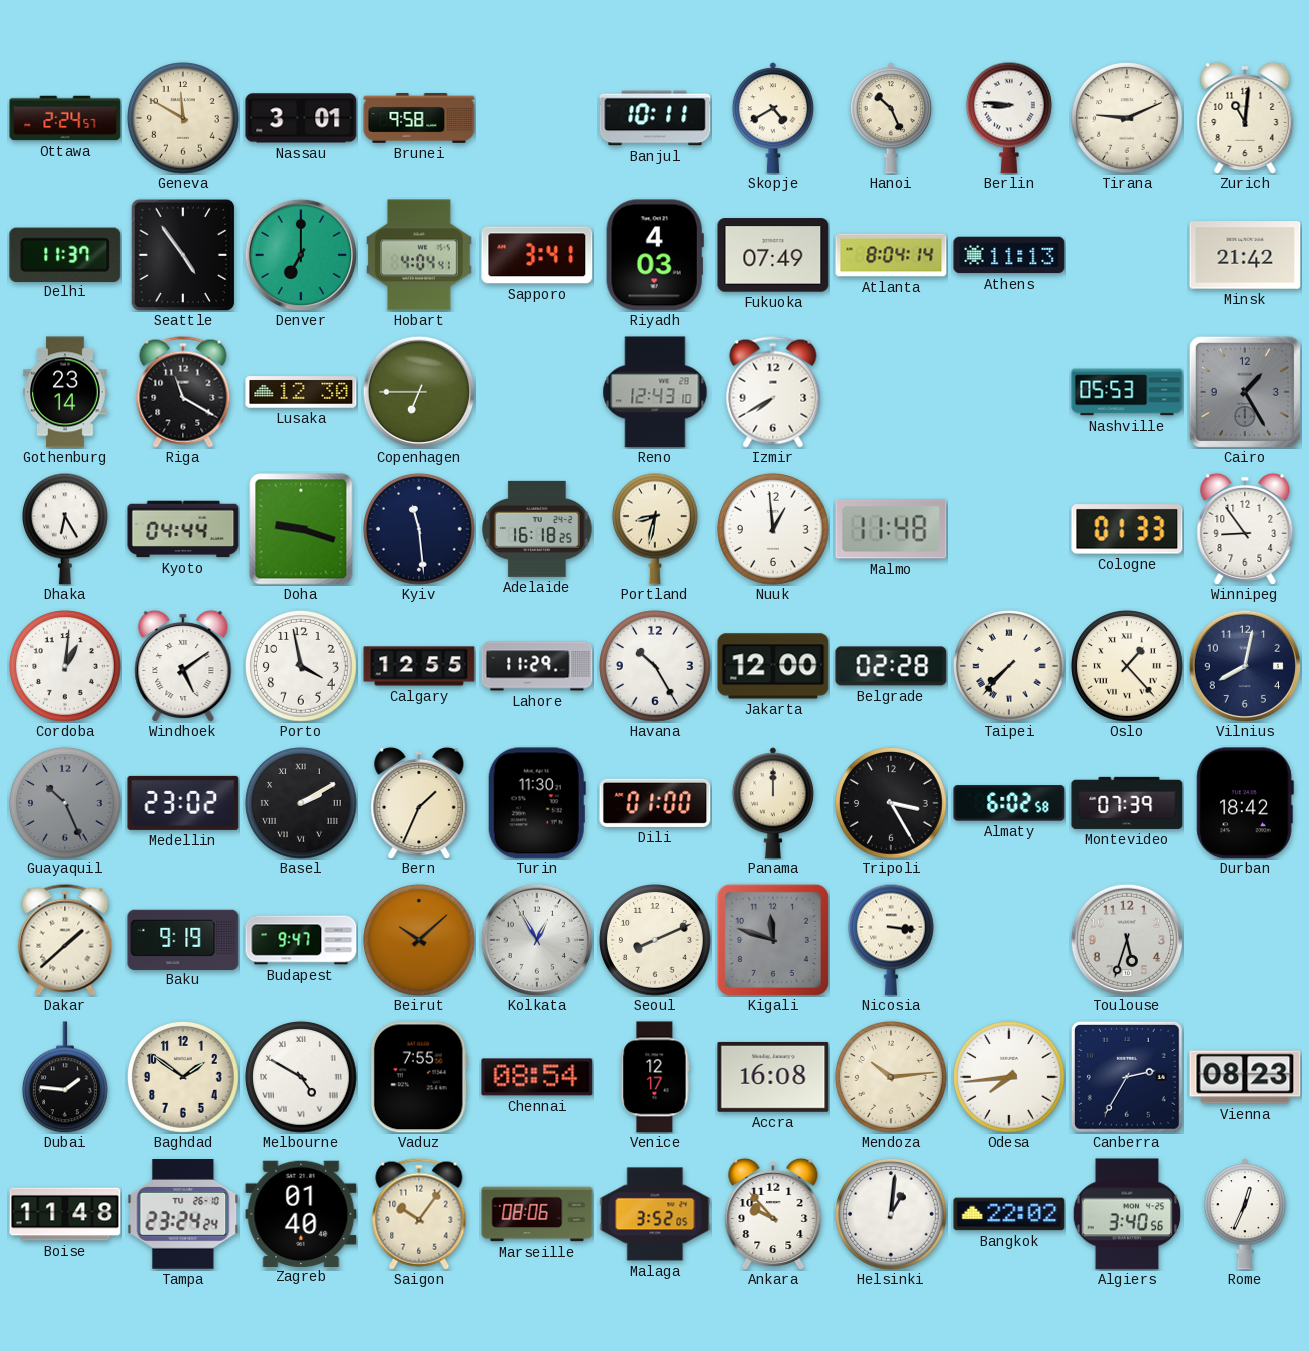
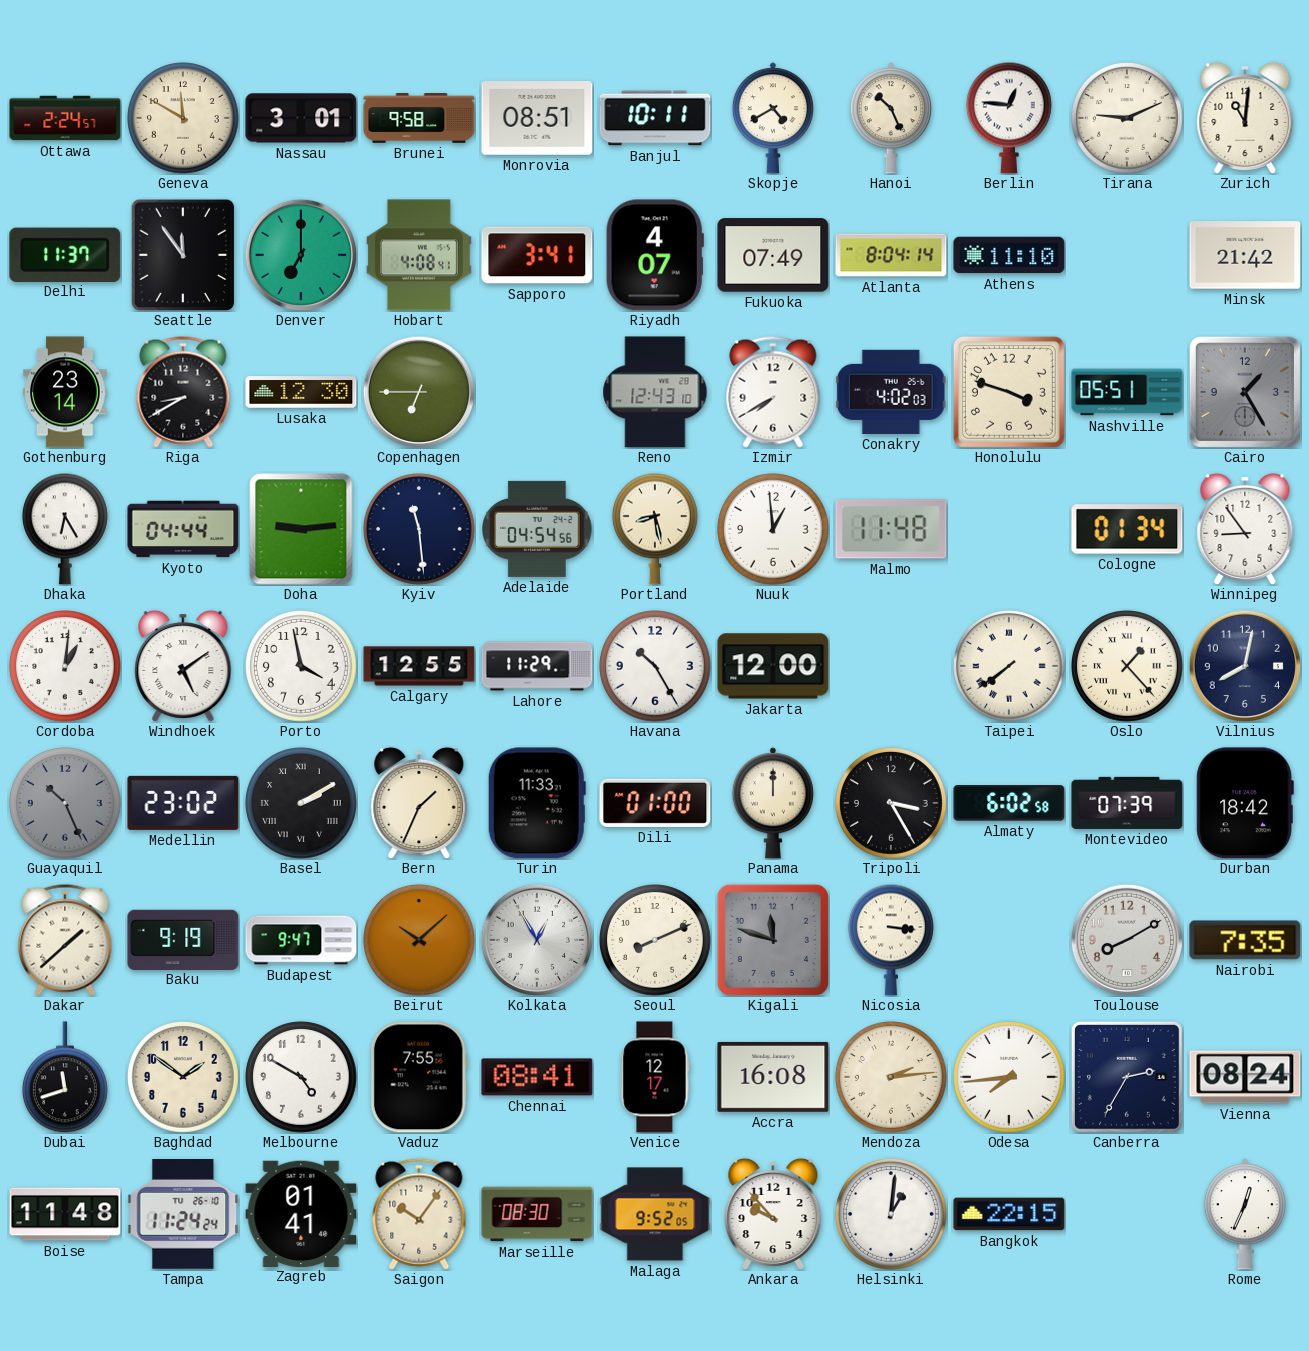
Monrovia: none -> 08:51
Berlin: 8:46 -> 12:46
Seattle: 4:54 -> 11:54
Hobart: 4:04 -> 4:08
Riyadh: 4:03 -> 4:07
Athens: 11:13 -> 11:10
Riga: 11:20 -> 8:40
Conakry: none -> 4:02
Honolulu: none -> 3:48
Nashville: 05:53 -> 05:51
Doha: 9:18 -> 9:14
Adelaide: 16:18 -> 04:54
Portland: 8:32 -> 8:28
Cologne: 01:33 -> 01:34
Belgrade: 02:28 -> none
Taipei: 7:37 -> 7:39
Turin: 11:30 -> 11:33
Toulouse: 5:33 -> 8:10
Nairobi: none -> 7:35
Dubai: 1:46 -> 11:42
Melbourne numerals: Roman -> Arabic
Chennai: 08:54 -> 08:41
Mendoza: 10:14 -> 2:14
Vienna: 08:23 -> 08:24
Tampa: 23:24 -> 11:24
Zagreb: 01:40 -> 01:41
Marseille: 08:06 -> 08:30
Malaga: 3:52 -> 9:52
Bangkok: 22:02 -> 22:15
Algiers: 3:40 -> none
